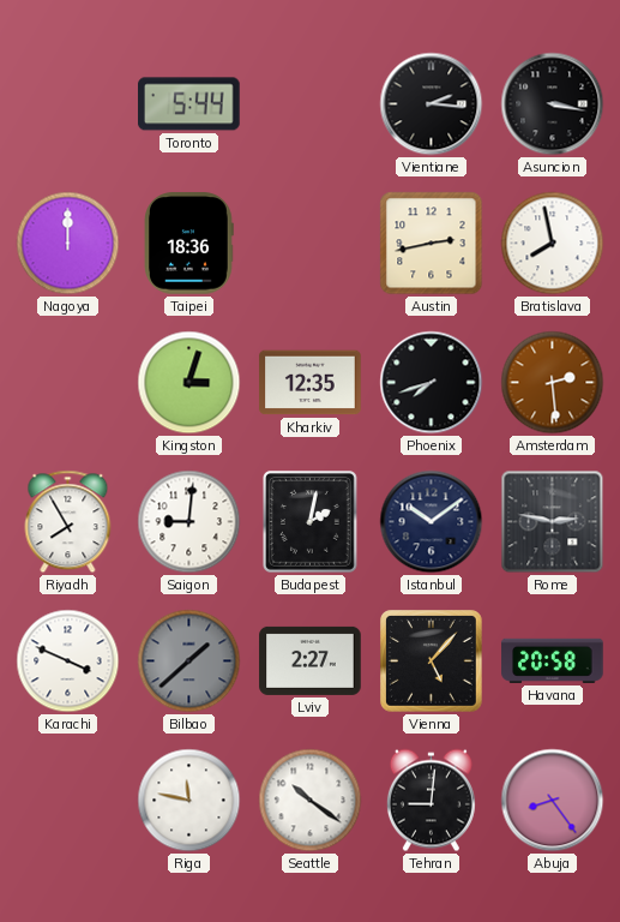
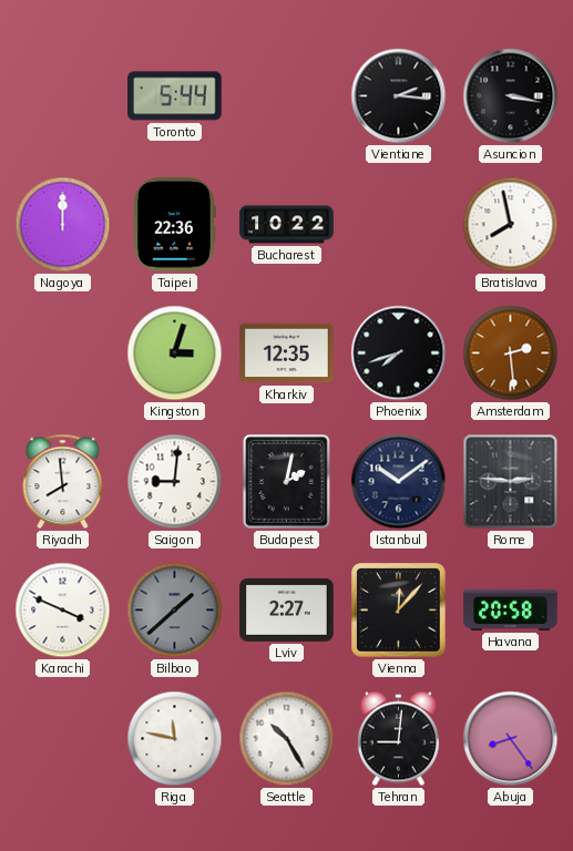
Taipei: 18:36 -> 22:36
Bucharest: none -> 10:22
Austin: 2:43 -> none
Riyadh: 7:55 -> 7:59
Rome: 2:47 -> 2:46
Vienna: 5:07 -> 12:07
Seattle: 10:21 -> 10:25
